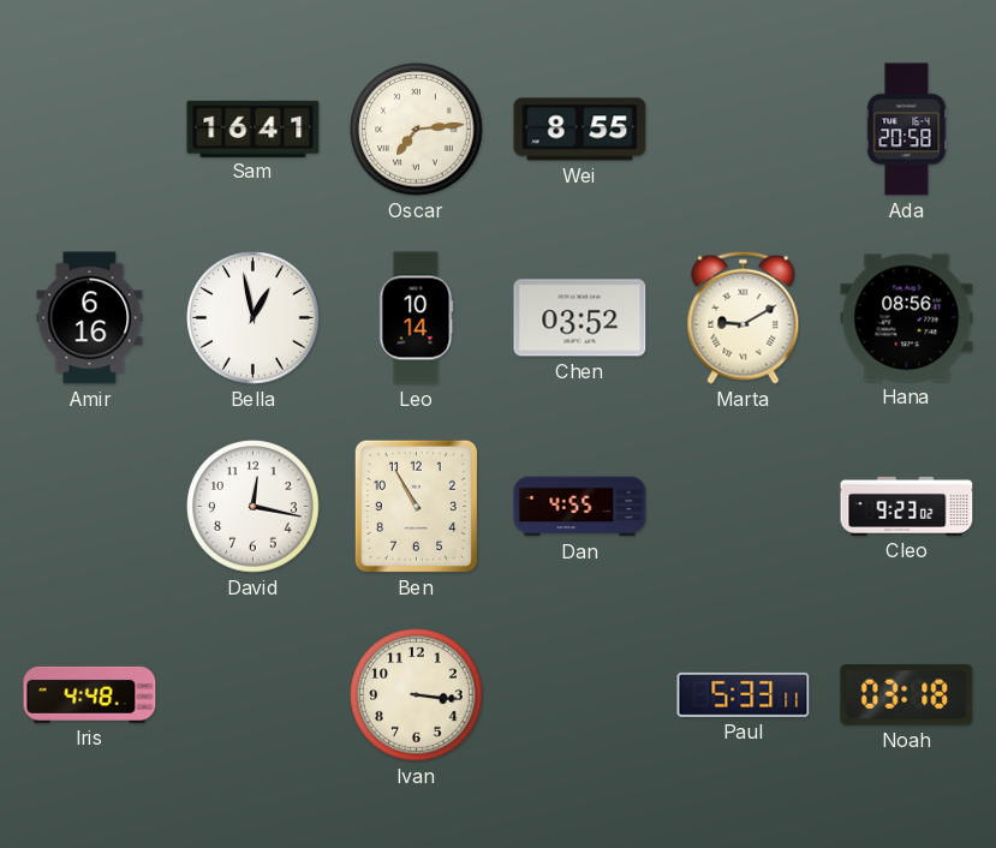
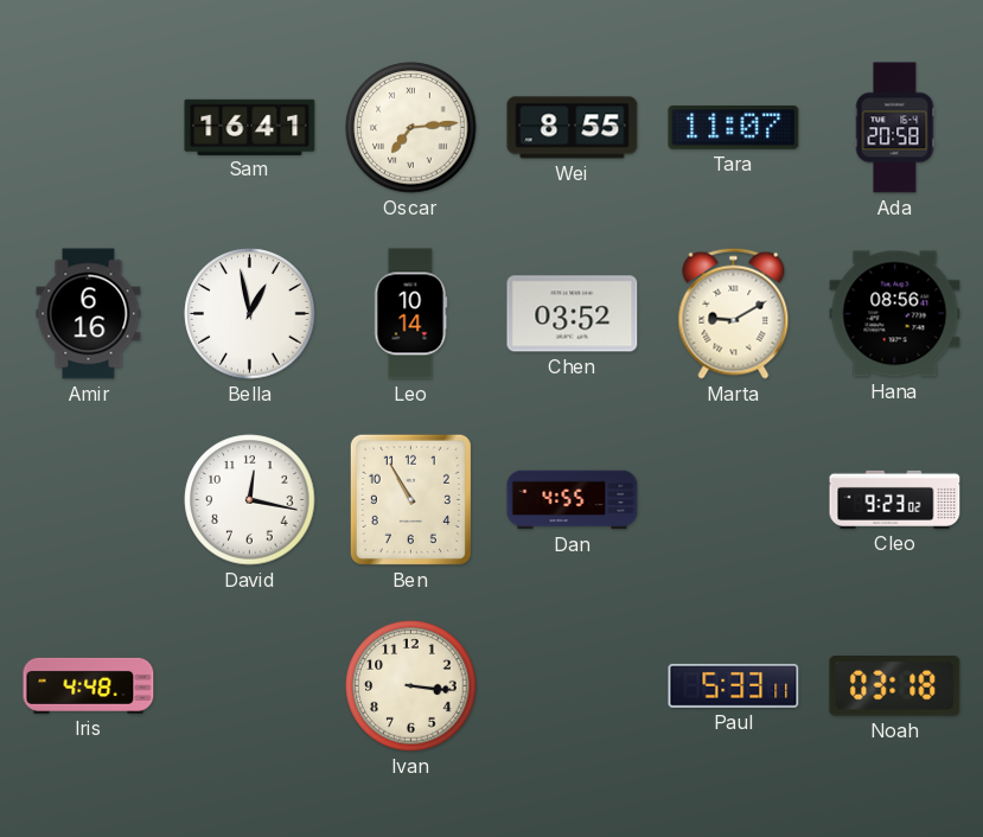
Tara: none -> 11:07
